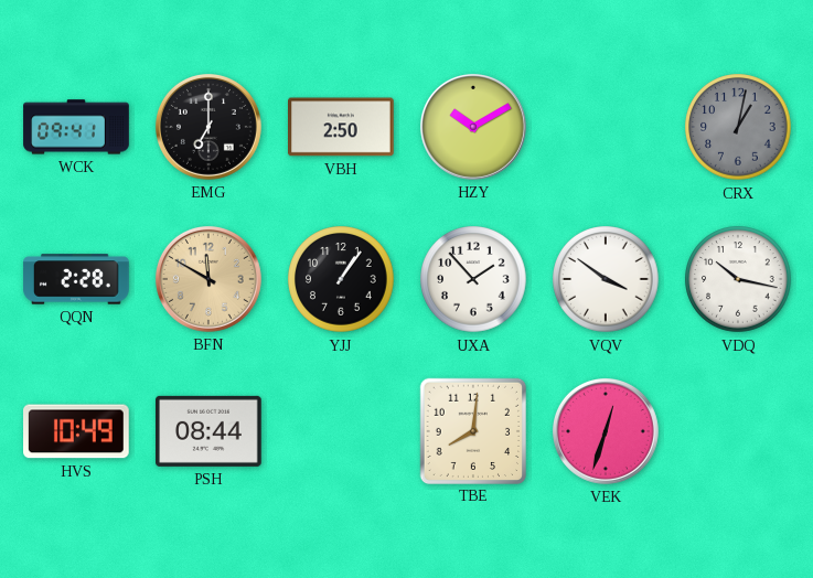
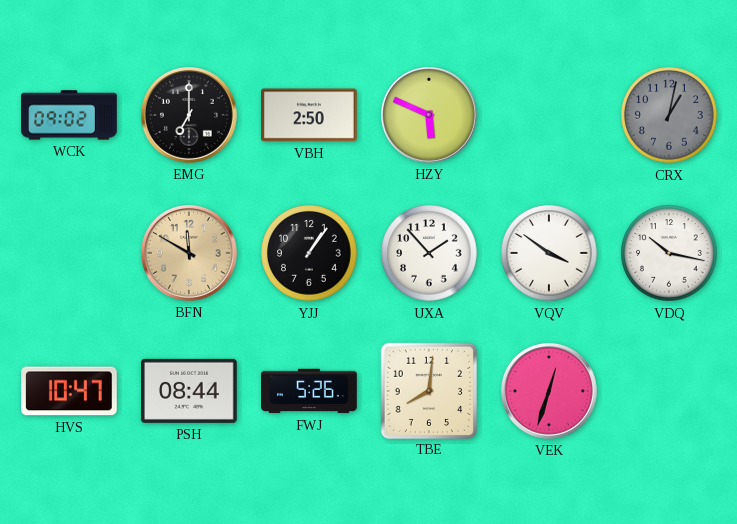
WCK: 09:41 -> 09:02
HZY: 10:10 -> 5:49
QQN: 2:28 -> none
HVS: 10:49 -> 10:47
FWJ: none -> 5:26
